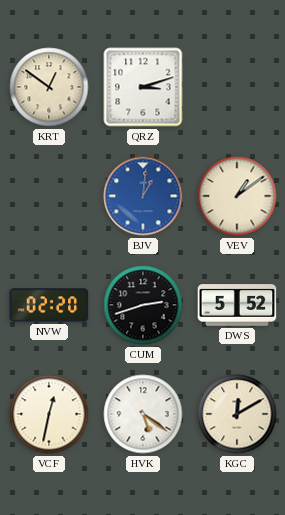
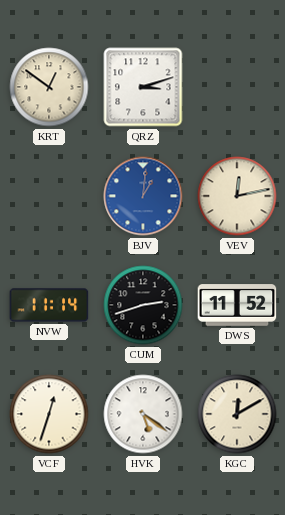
VEV: 1:09 -> 12:13
NVW: 02:20 -> 11:14
DWS: 5:52 -> 11:52
VCF: 12:32 -> 12:33
